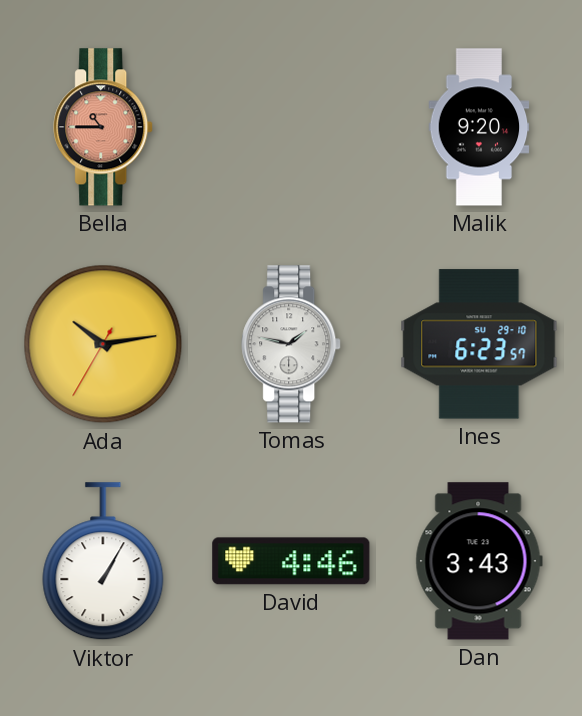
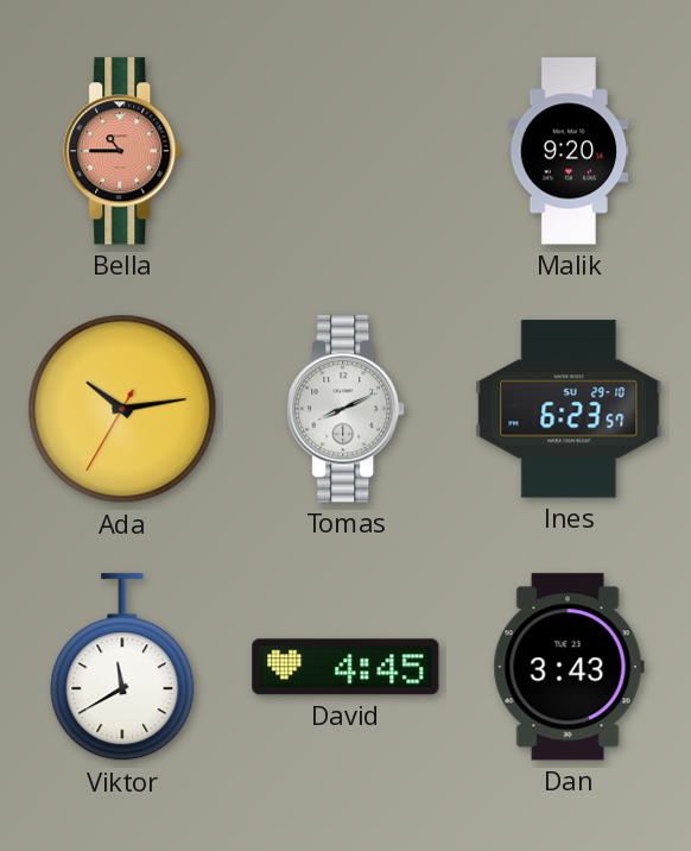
Tomas: 1:47 -> 8:11
Viktor: 1:05 -> 11:40
David: 4:46 -> 4:45
